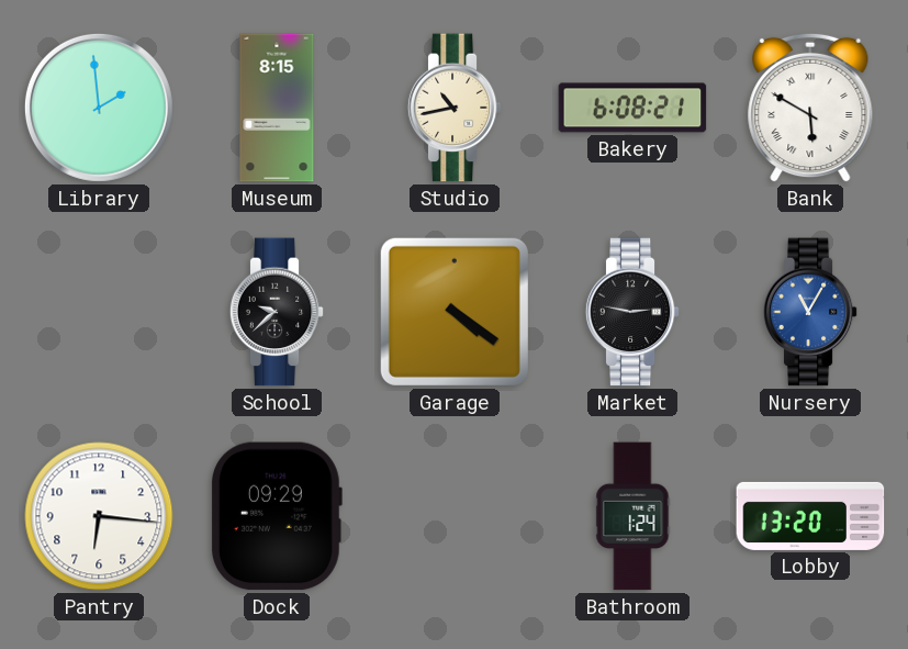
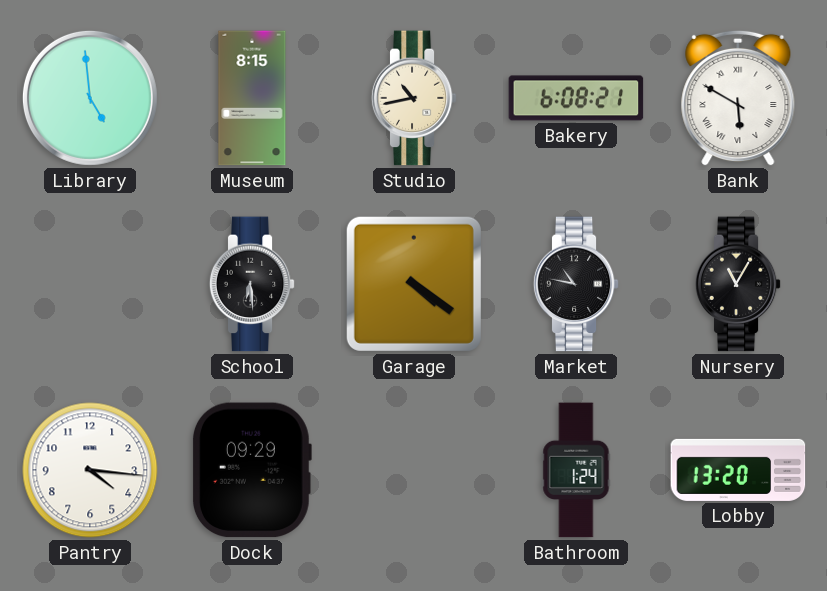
Library: 1:59 -> 4:59
School: 9:38 -> 6:29
Market: 2:47 -> 10:47
Nursery dial: blue -> black
Pantry: 6:16 -> 4:16
